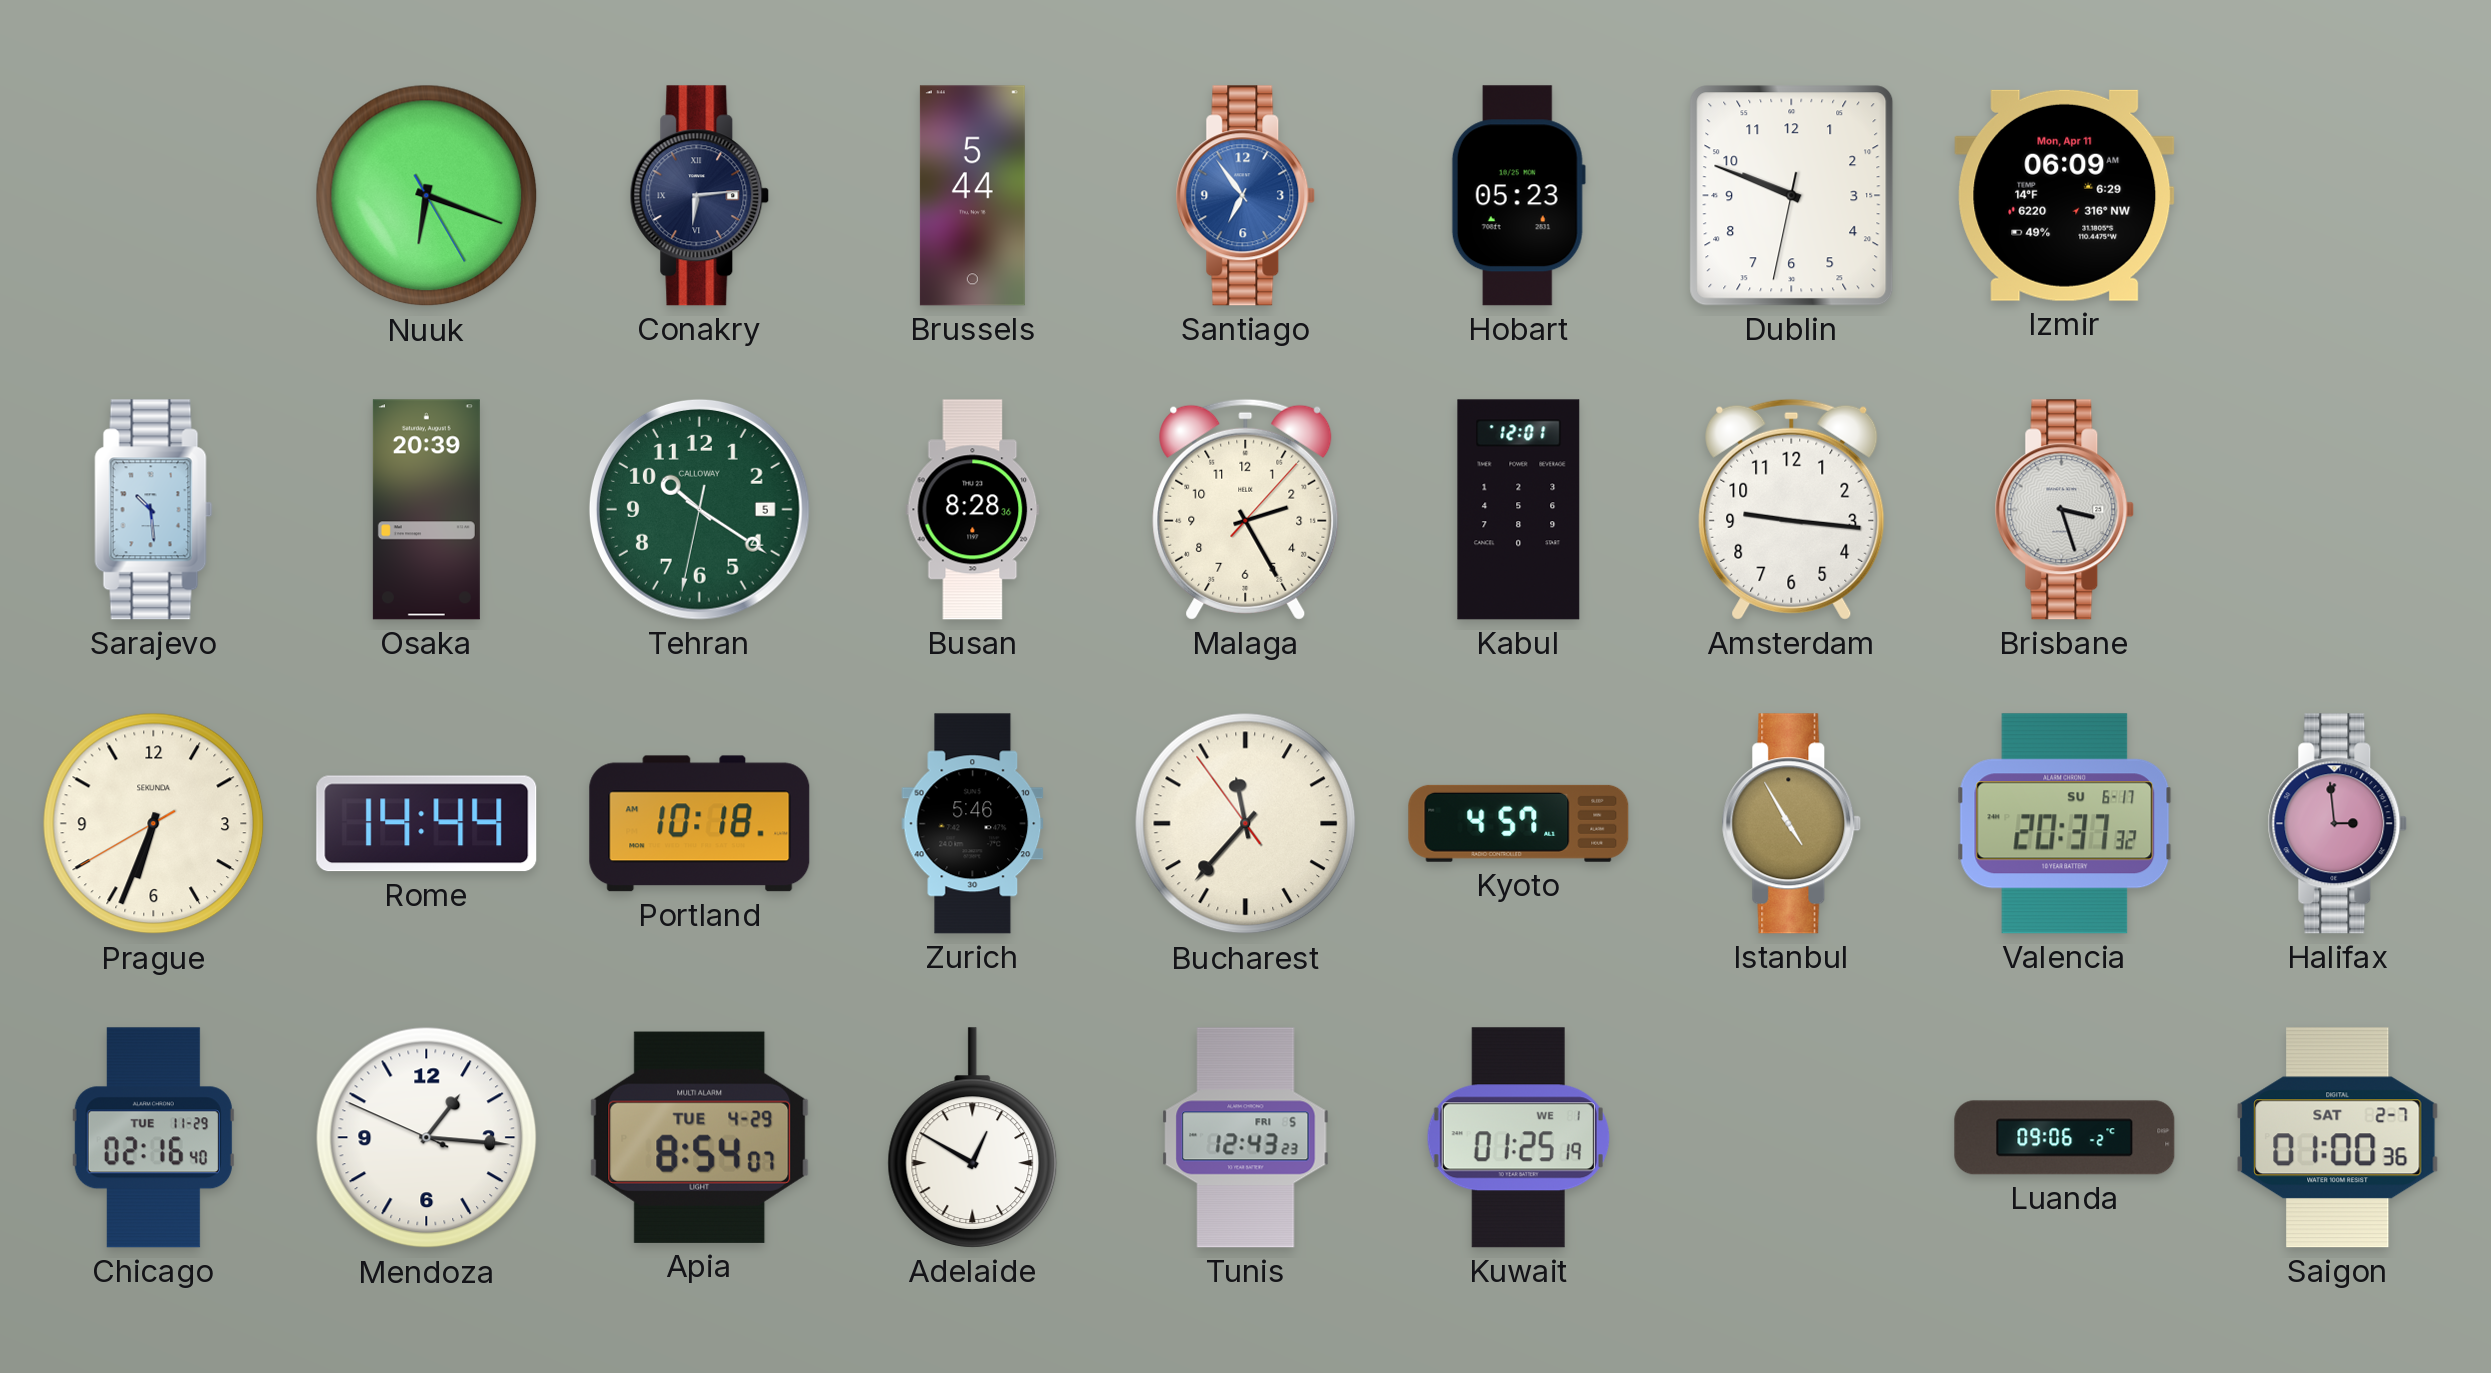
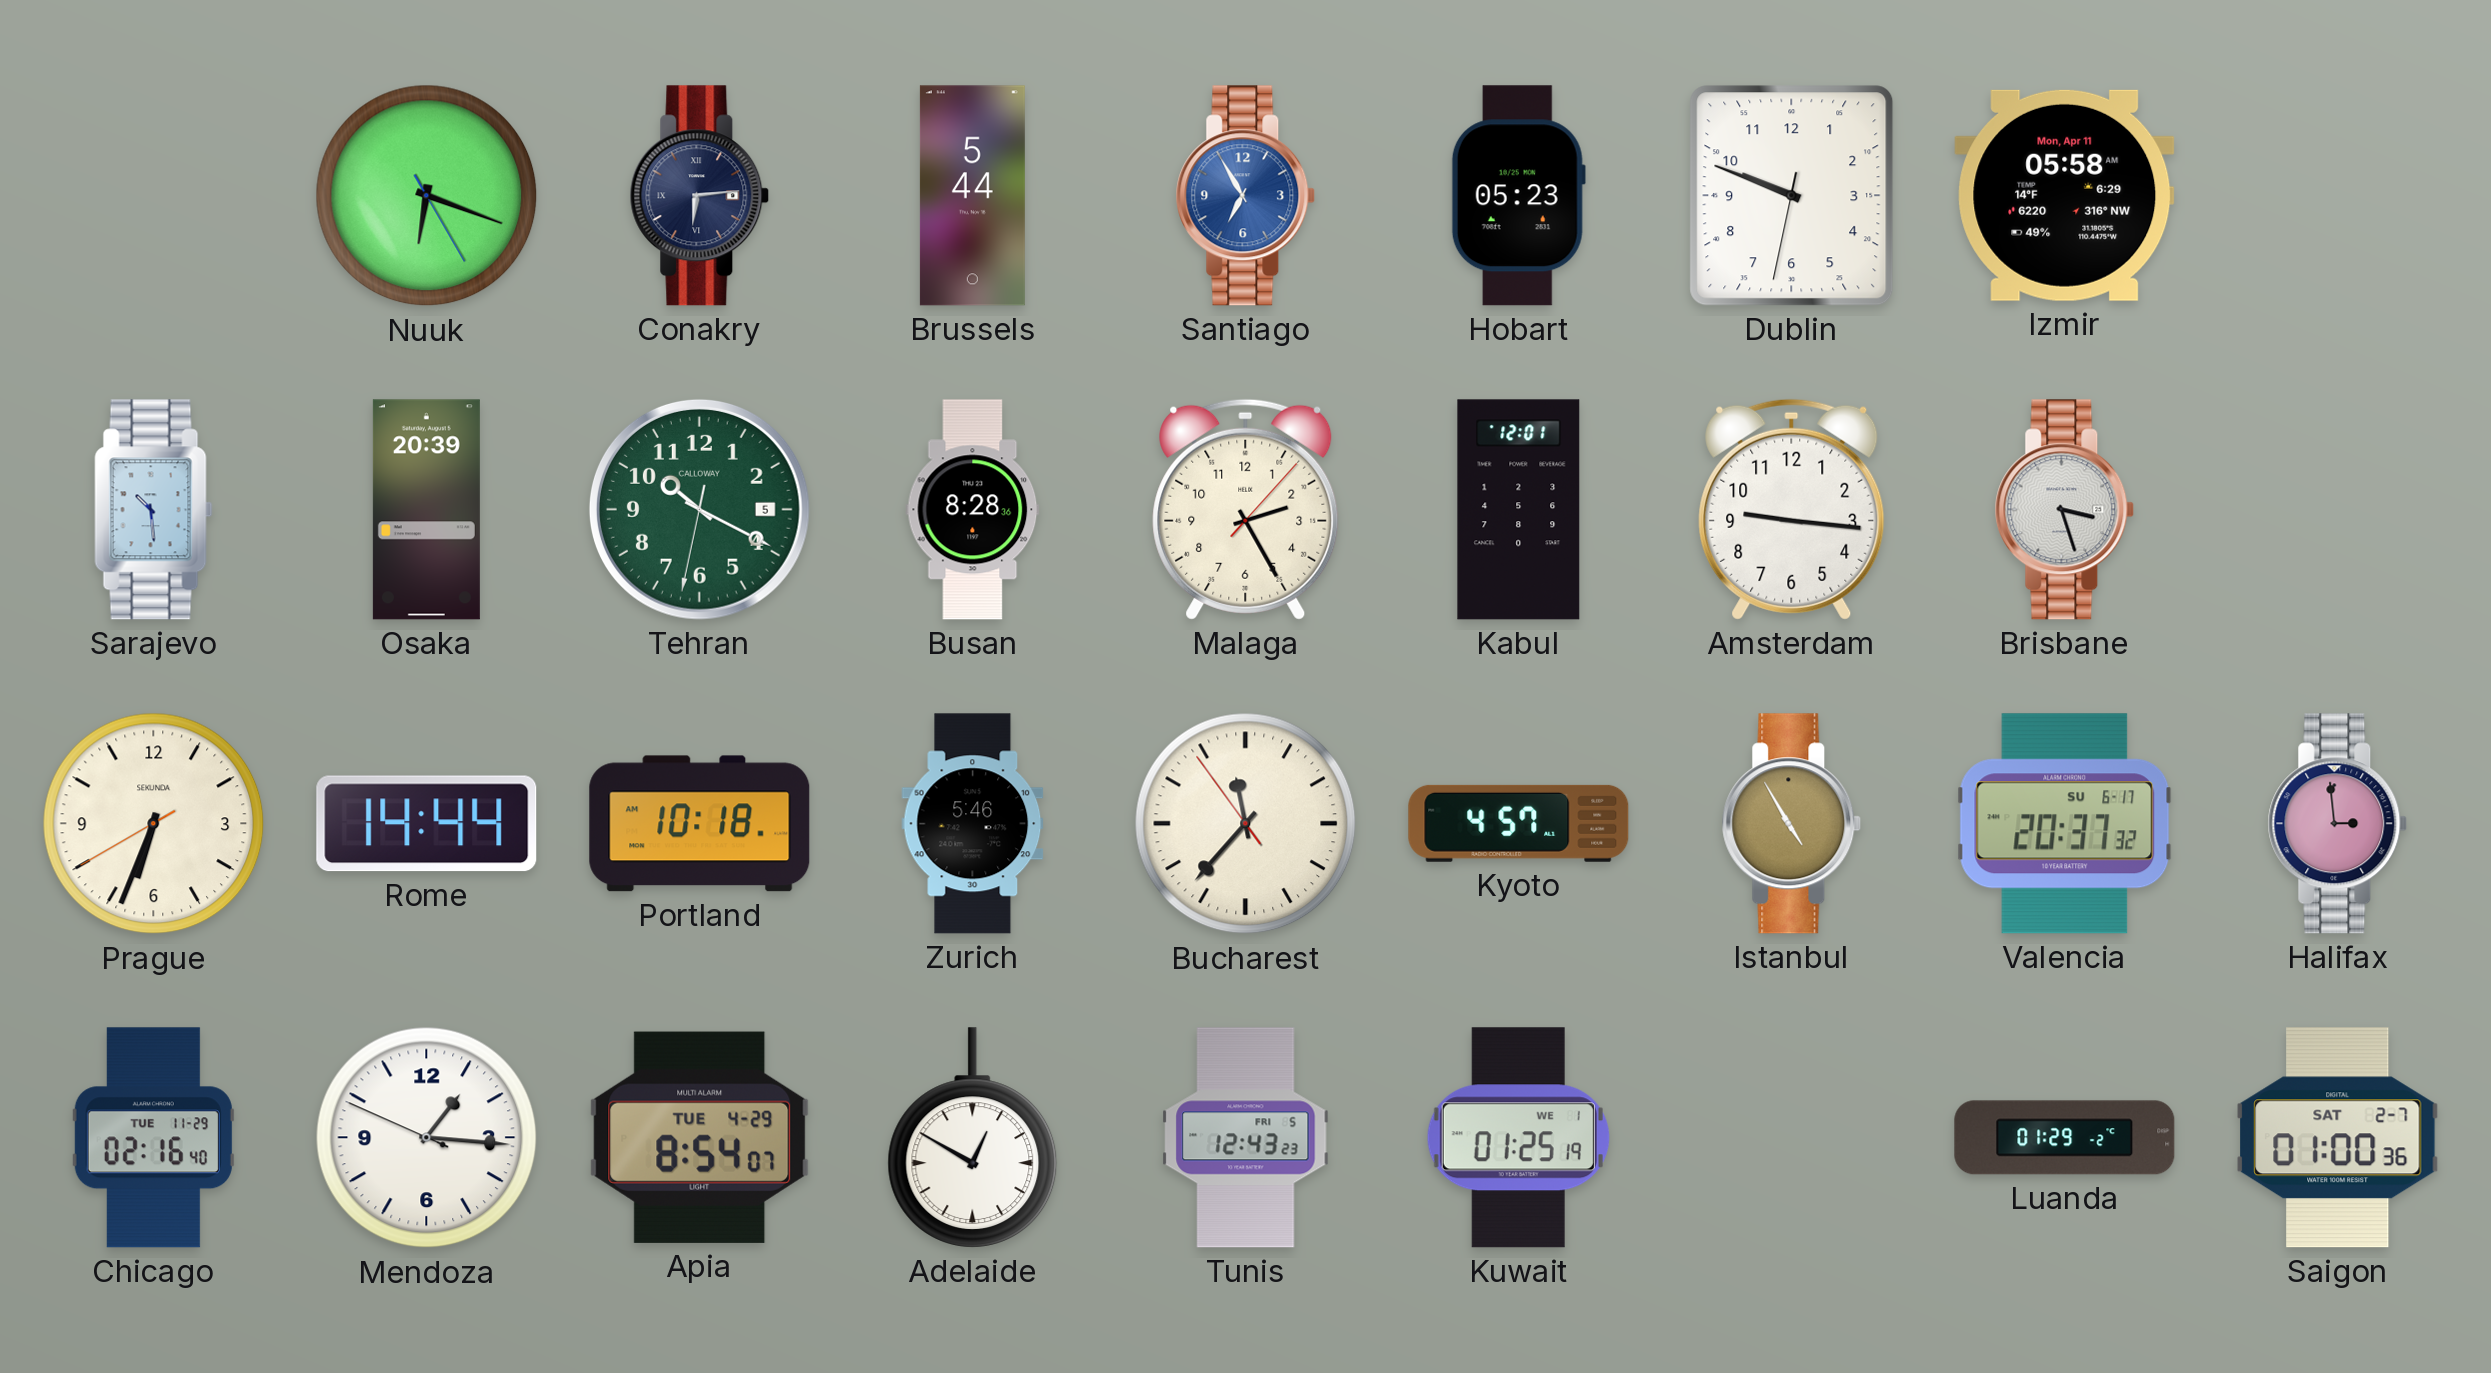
Santiago: 6:54 -> 6:55
Izmir: 06:09 -> 05:58
Tehran: 10:20 -> 10:19
Luanda: 09:06 -> 01:29
